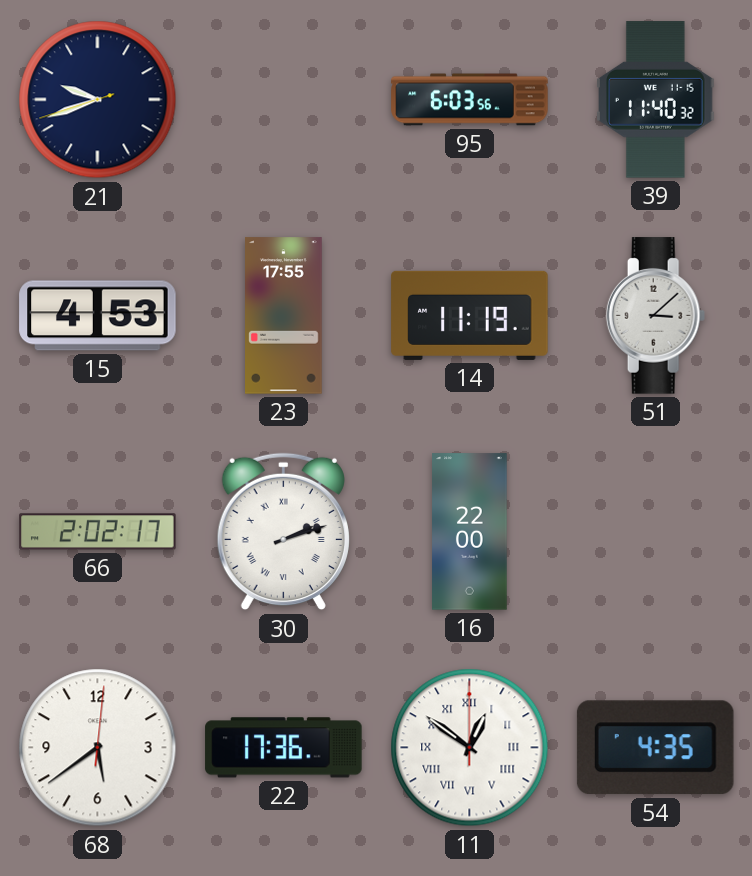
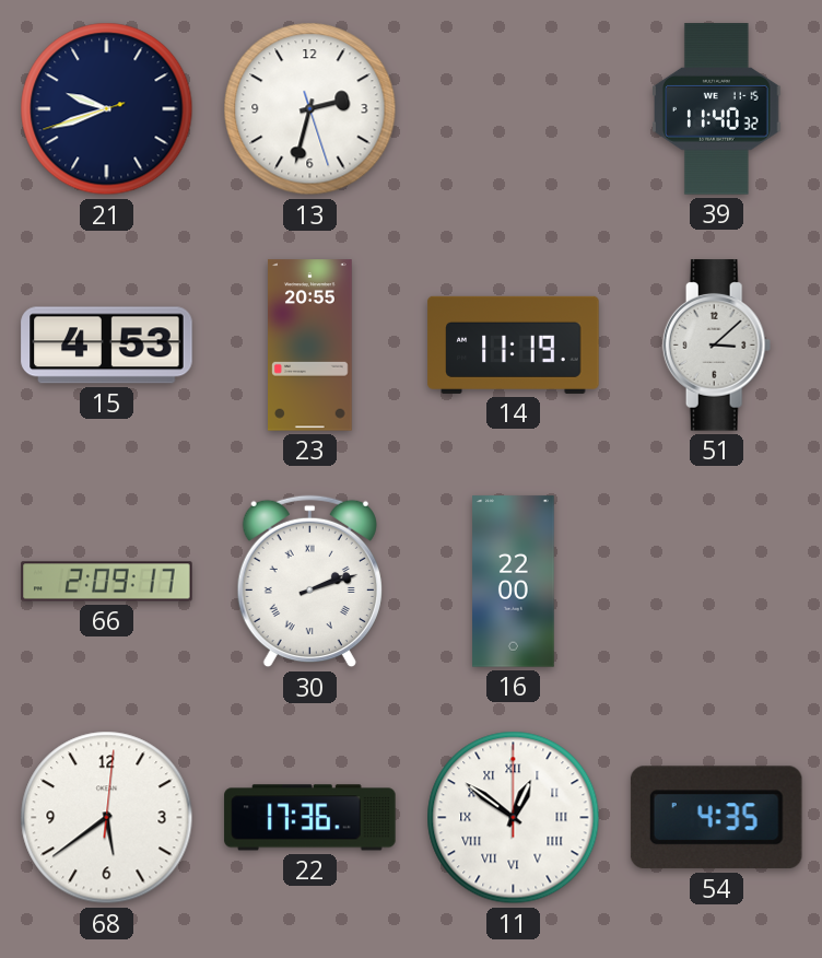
13: none -> 2:32
95: 6:03 -> none
23: 17:55 -> 20:55
66: 2:02 -> 2:09
